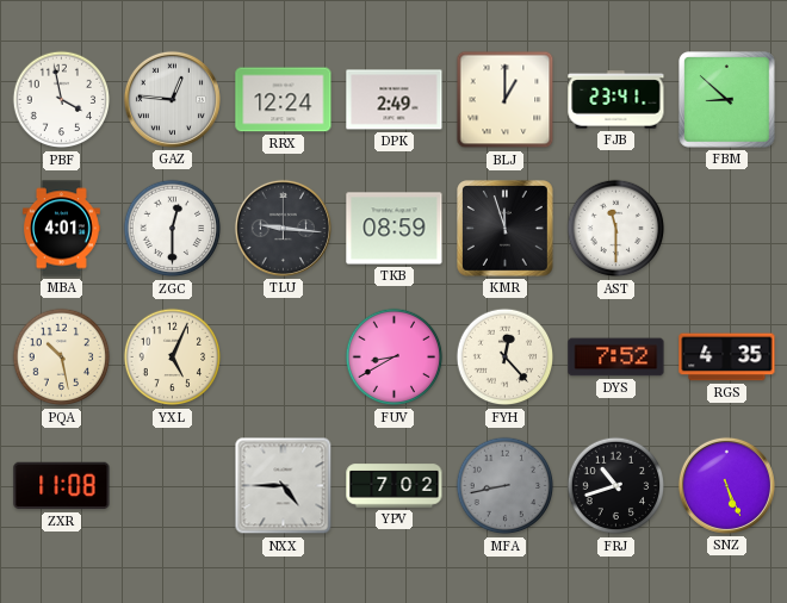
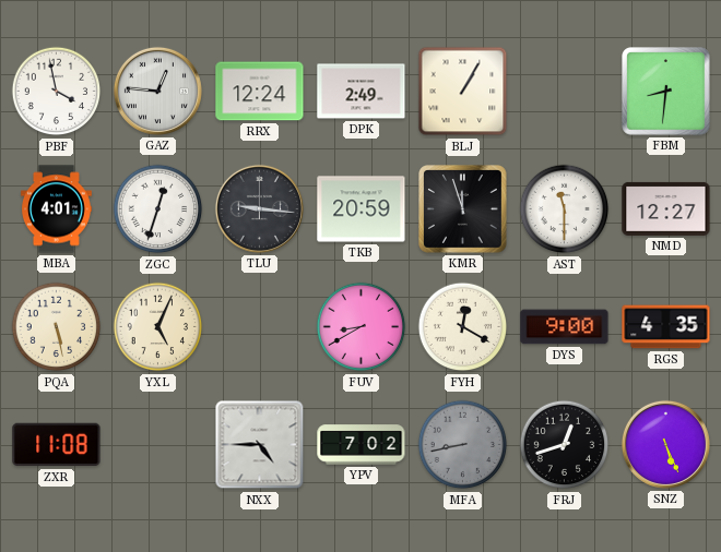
BLJ: 1:00 -> 1:05
FJB: 23:41 -> none
FBM: 8:52 -> 8:31
ZGC: 12:30 -> 12:33
TKB: 08:59 -> 20:59
NMD: none -> 12:27
PQA: 10:28 -> 5:28
FYH: 12:23 -> 12:20
DYS: 7:52 -> 9:00
FRJ: 10:42 -> 12:42
